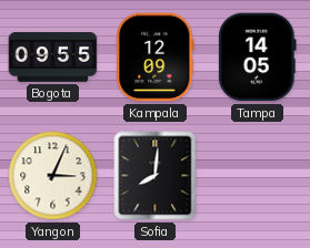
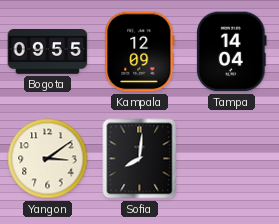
Tampa: 14:05 -> 14:04
Yangon: 3:04 -> 3:09
